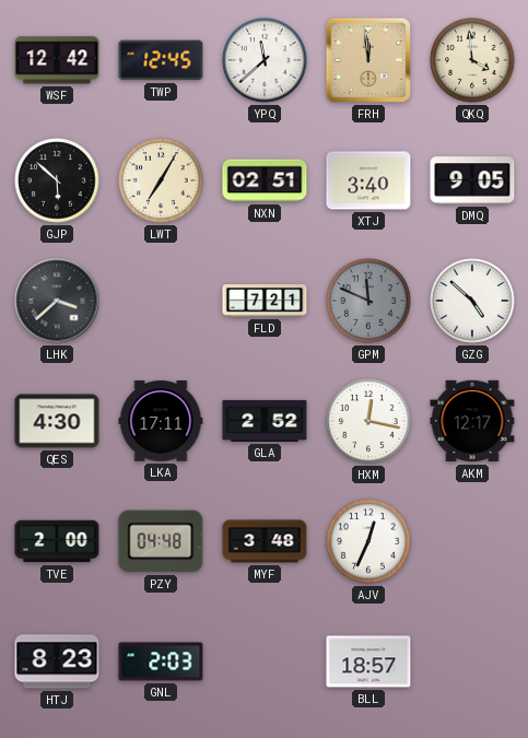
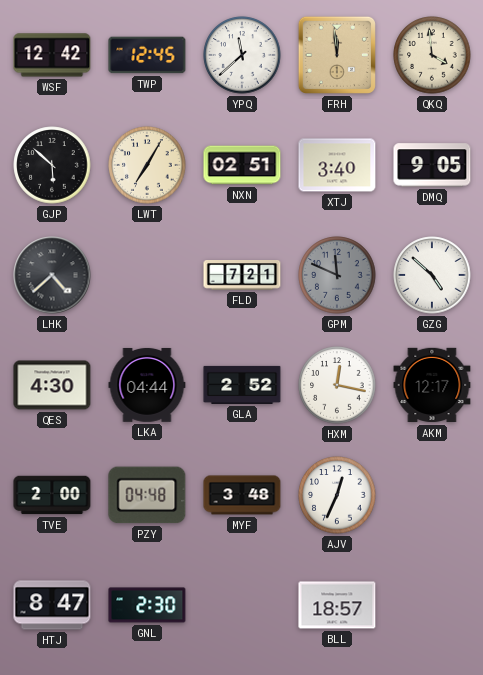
LHK: 3:38 -> 4:38
LKA: 17:11 -> 04:44
HTJ: 8:23 -> 8:47
GNL: 2:03 -> 2:30
